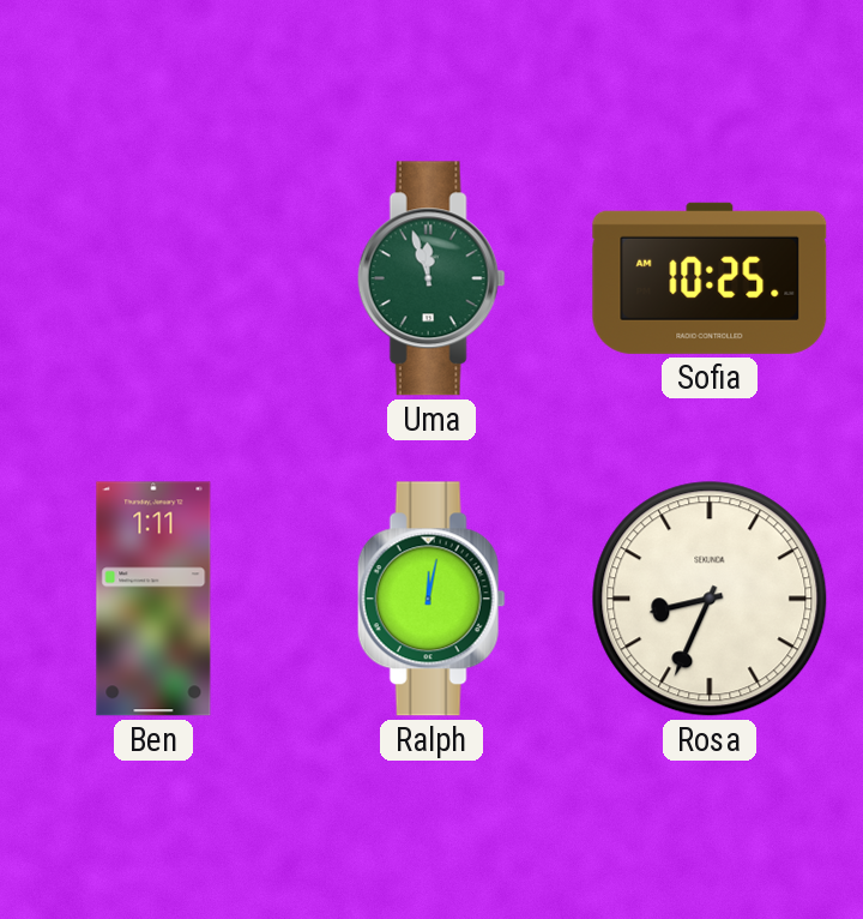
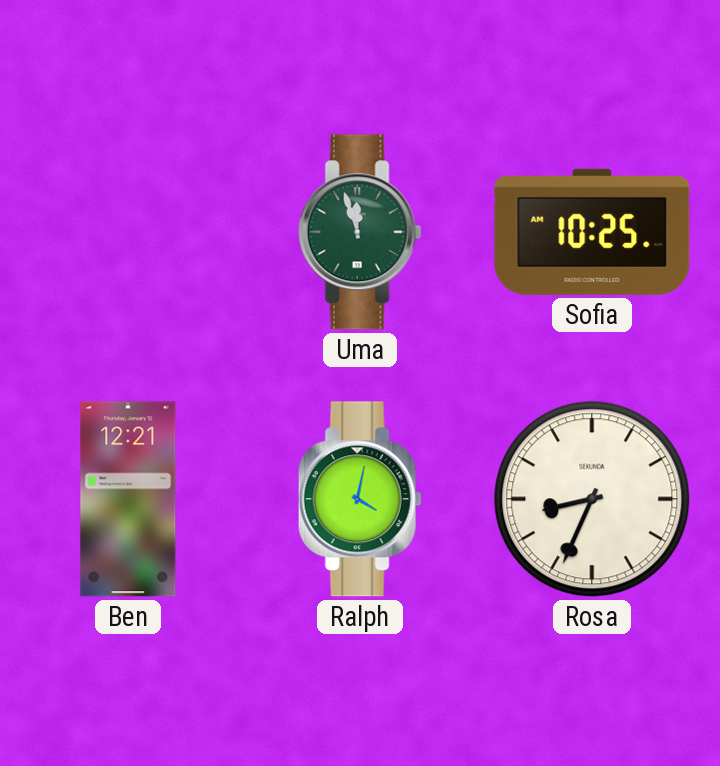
Ben: 1:11 -> 12:21
Ralph: 12:02 -> 4:02
